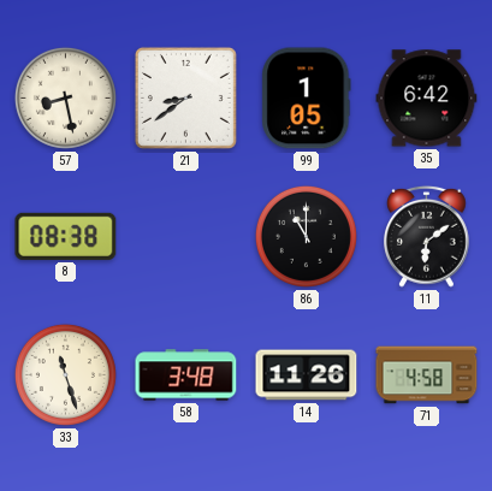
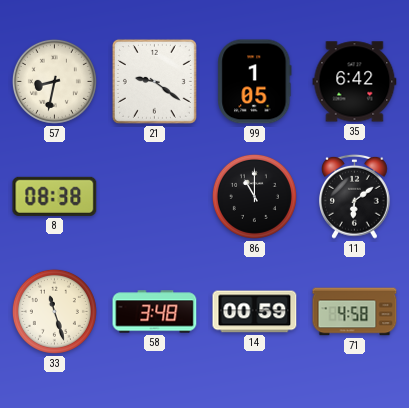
57: 8:28 -> 8:32
21: 8:39 -> 9:21
14: 11:26 -> 00:59
